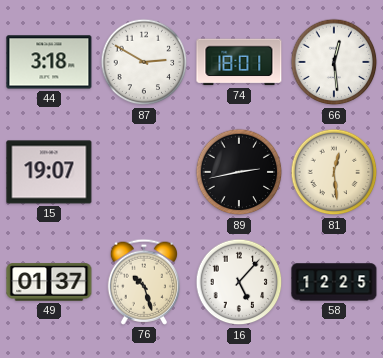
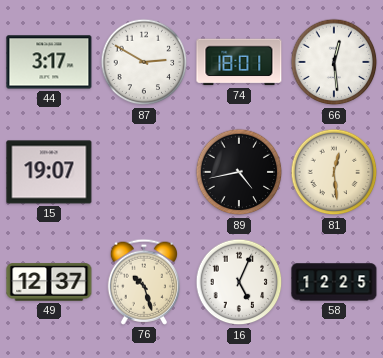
44: 3:18 -> 3:17
89: 2:43 -> 4:43
49: 01:37 -> 12:37
16: 5:07 -> 5:04
